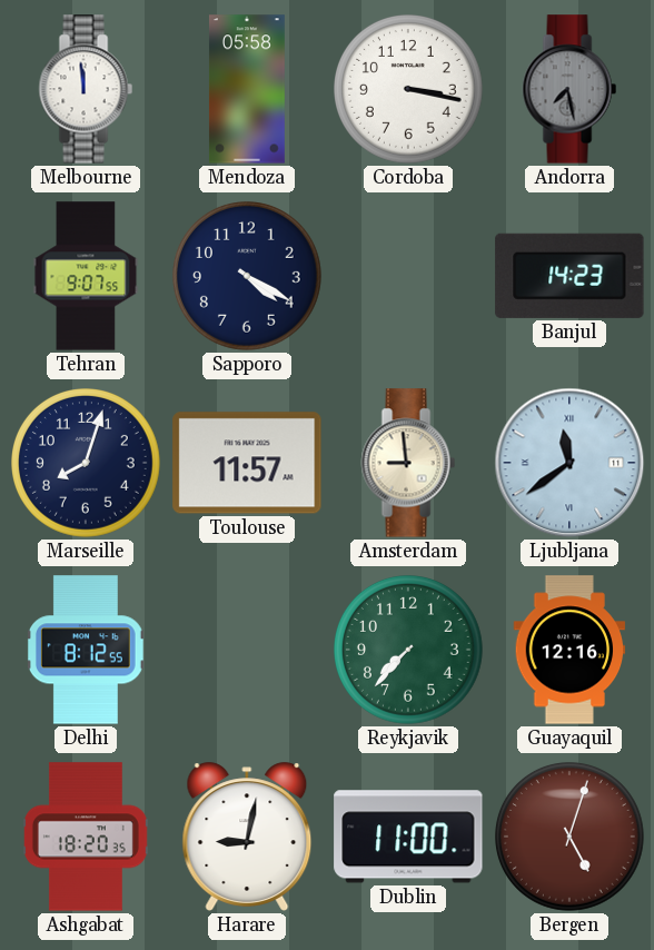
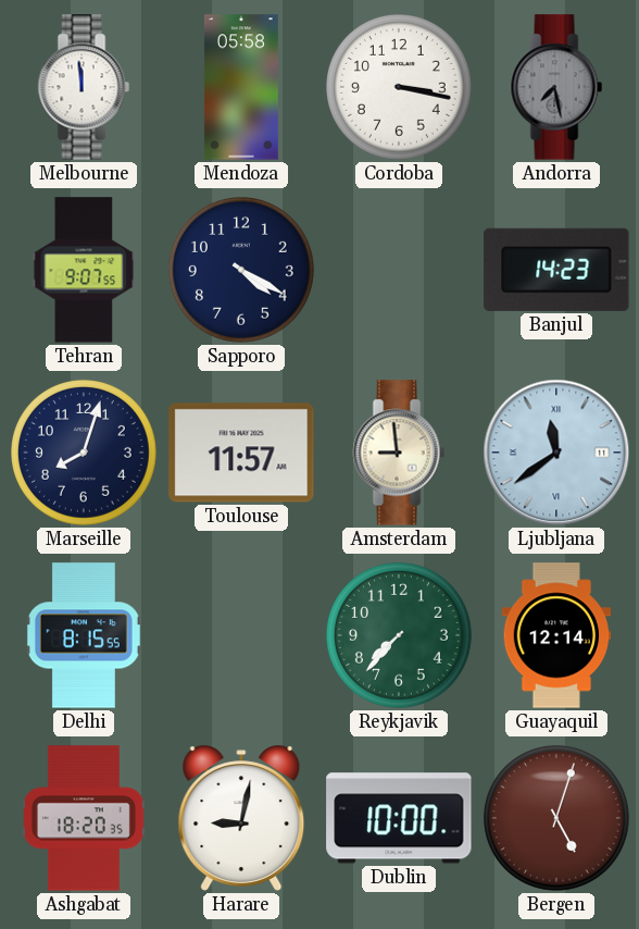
Delhi: 8:12 -> 8:15
Guayaquil: 12:16 -> 12:14
Dublin: 11:00 -> 10:00
